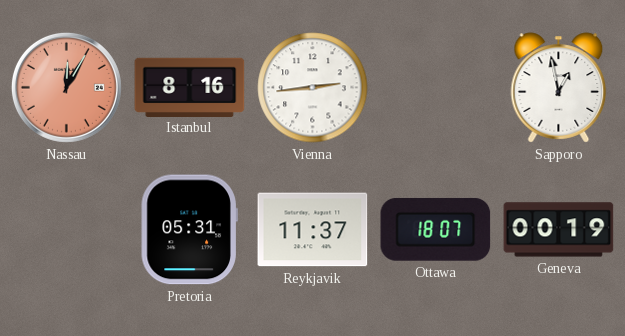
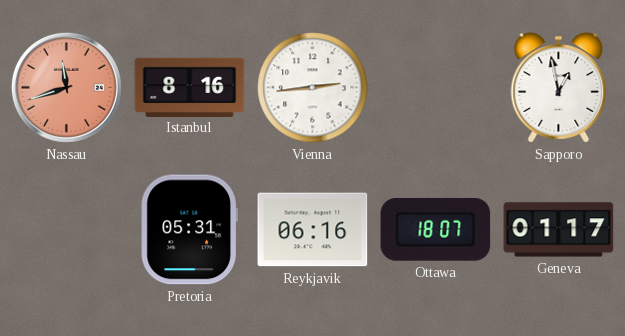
Nassau: 12:05 -> 11:42
Reykjavik: 11:37 -> 06:16
Geneva: 00:19 -> 01:17
